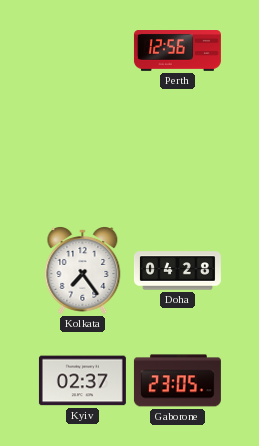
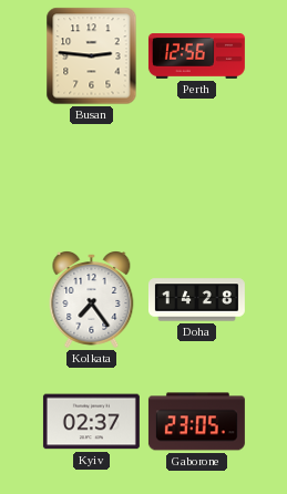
Busan: none -> 2:46
Doha: 04:28 -> 14:28
